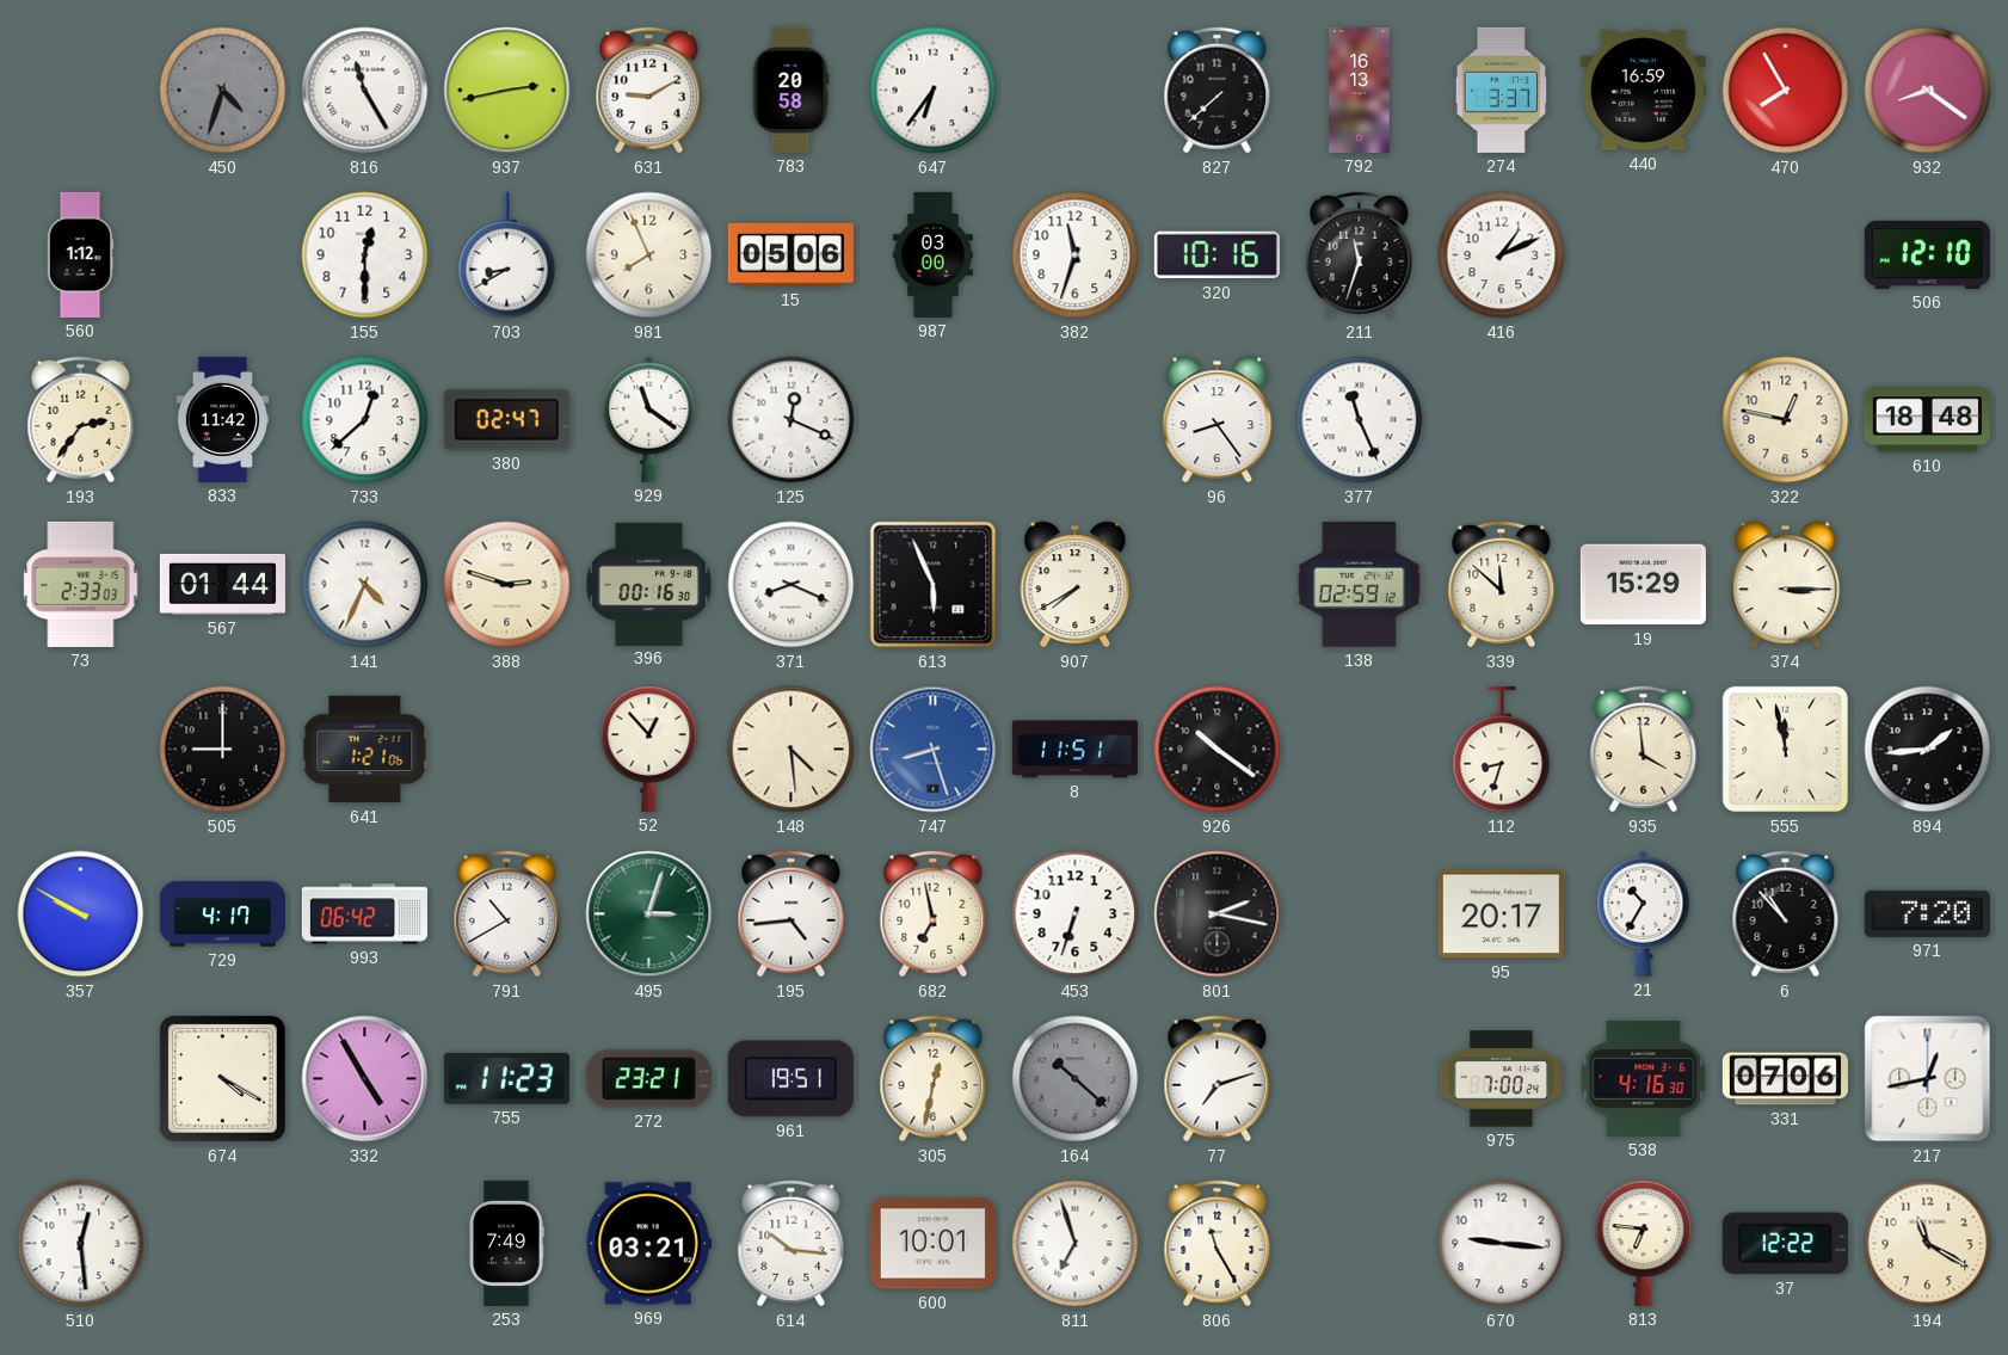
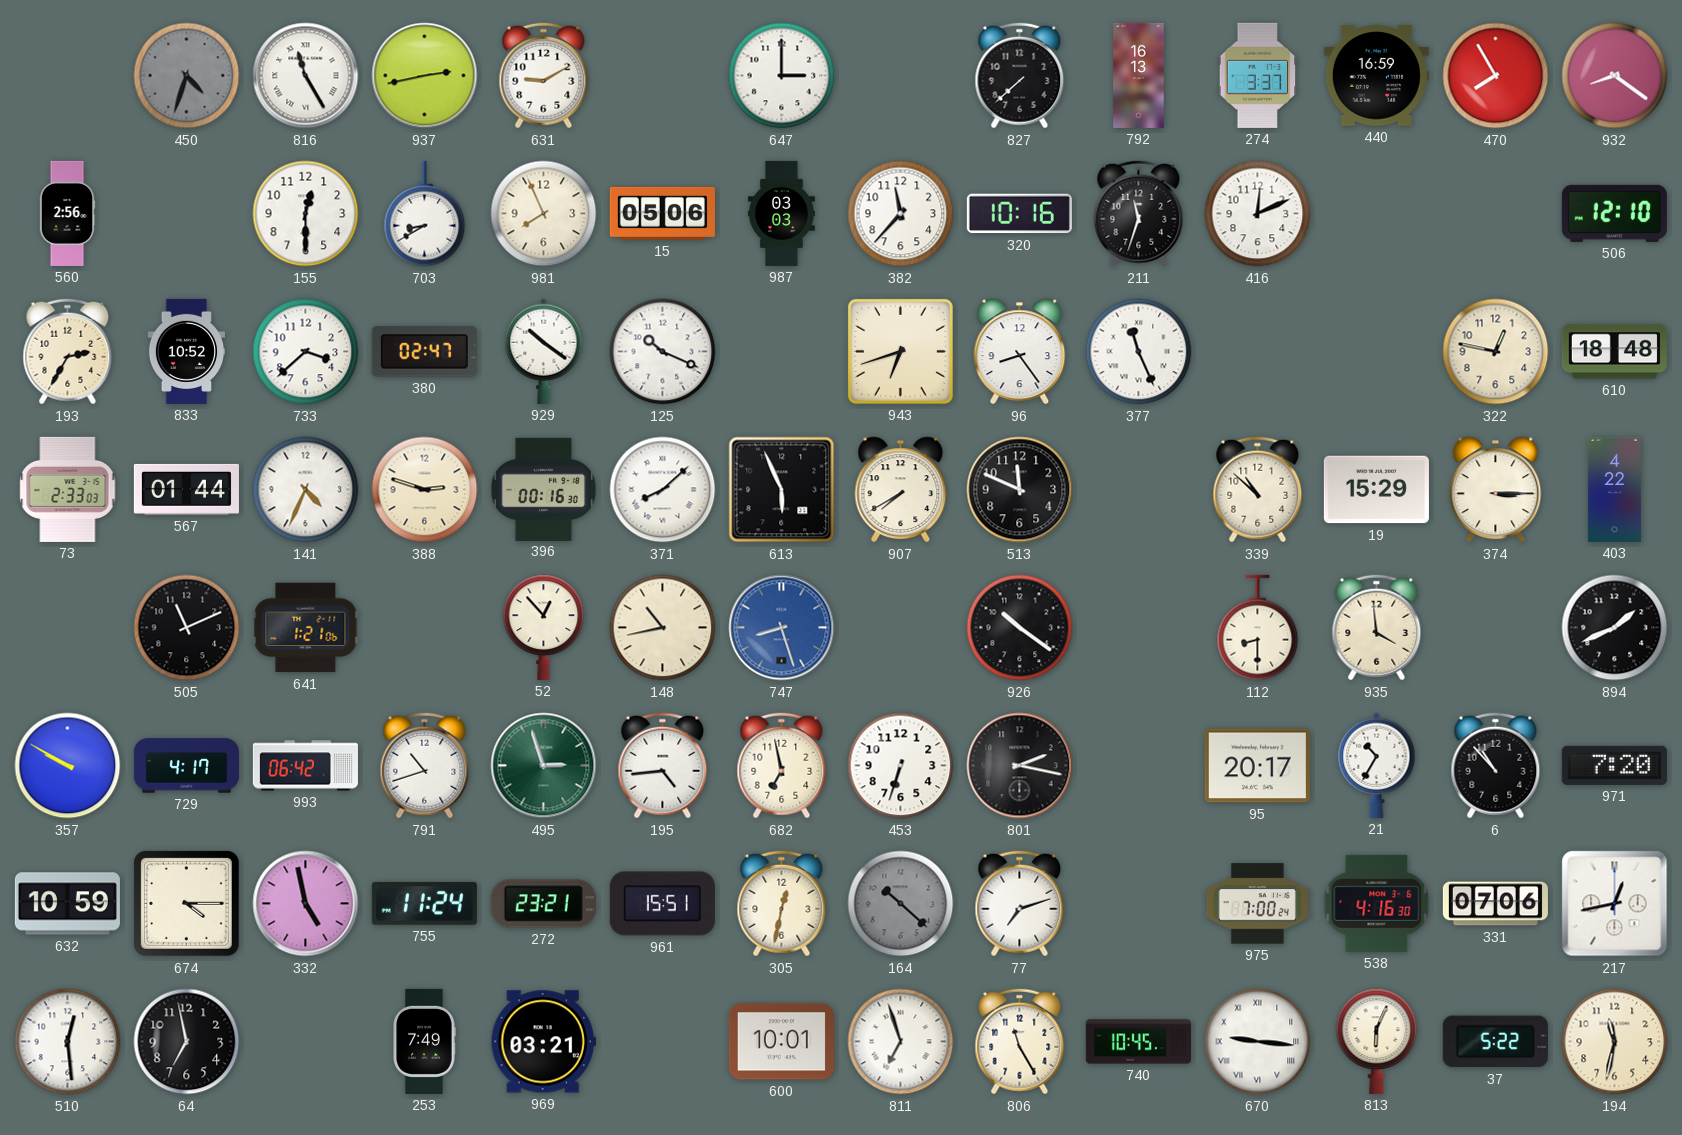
783: 20:58 -> none
647: 6:36 -> 3:00
560: 1:12 -> 2:56
987: 03:00 -> 03:03
382: 11:33 -> 11:37
416: 1:11 -> 12:11
193: 2:36 -> 2:35
833: 11:42 -> 10:52
733: 12:38 -> 3:38
929: 11:21 -> 10:21
125: 12:19 -> 10:19
943: none -> 6:42
371: 8:19 -> 8:08
513: none -> 11:49
138: 02:59 -> none
339: 11:52 -> 10:52
403: none -> 4:22
505: 9:00 -> 11:11
148: 4:29 -> 10:43
8: 11:51 -> none
112: 8:33 -> 8:30
555: 11:58 -> none
894: 1:44 -> 1:41
791: 10:40 -> 10:42
495: 3:03 -> 2:57
632: none -> 10:59
674: 4:20 -> 4:15
332: 4:55 -> 4:58
755: 11:23 -> 11:24
961: 19:51 -> 15:51
64: none -> 6:58
614: 10:16 -> none
740: none -> 10:45
670 numerals: Arabic -> Roman
813: 6:46 -> 6:04
37: 12:22 -> 5:22
194: 11:20 -> 11:32
